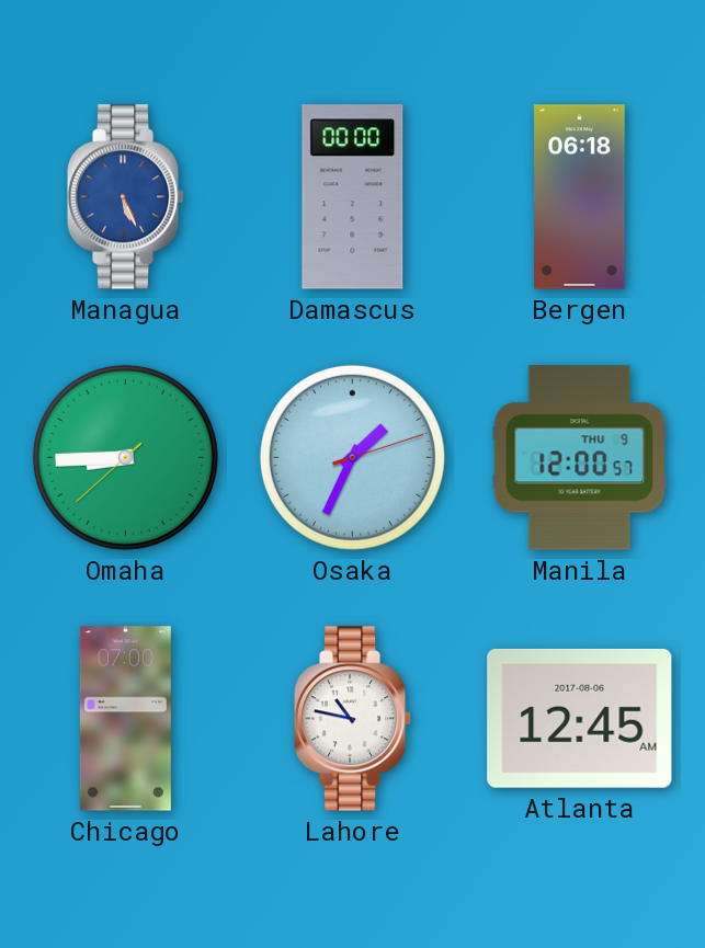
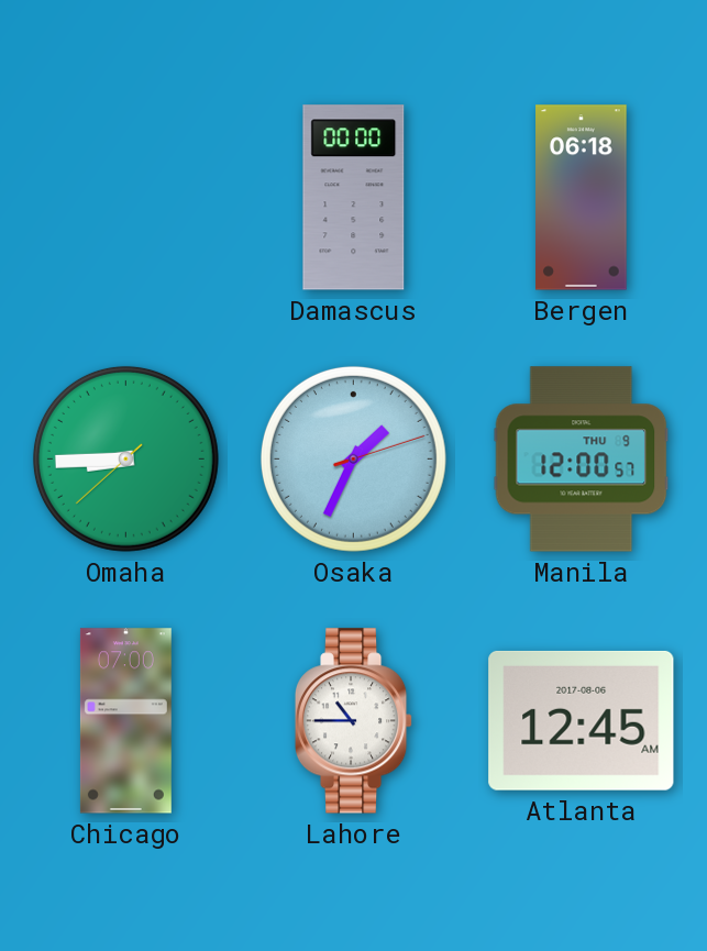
Managua: 5:26 -> none
Lahore: 10:47 -> 10:45
